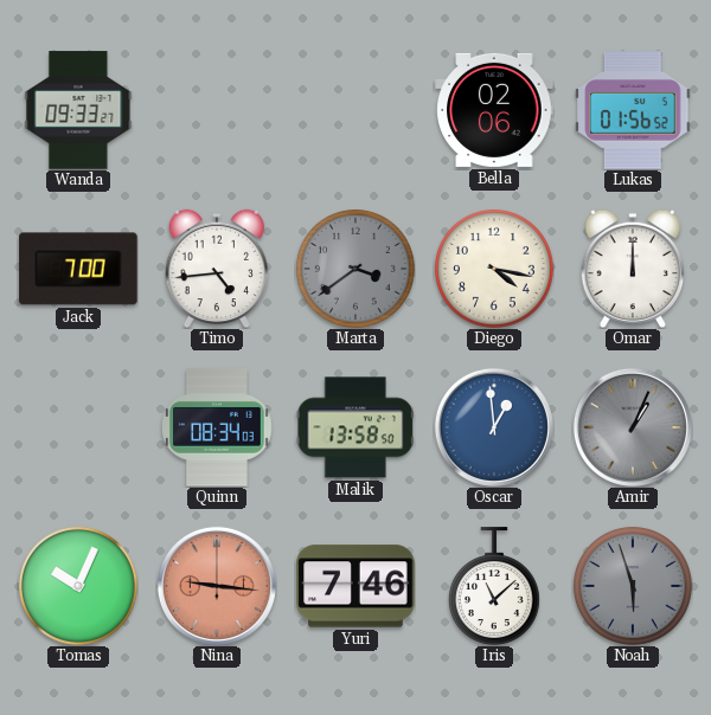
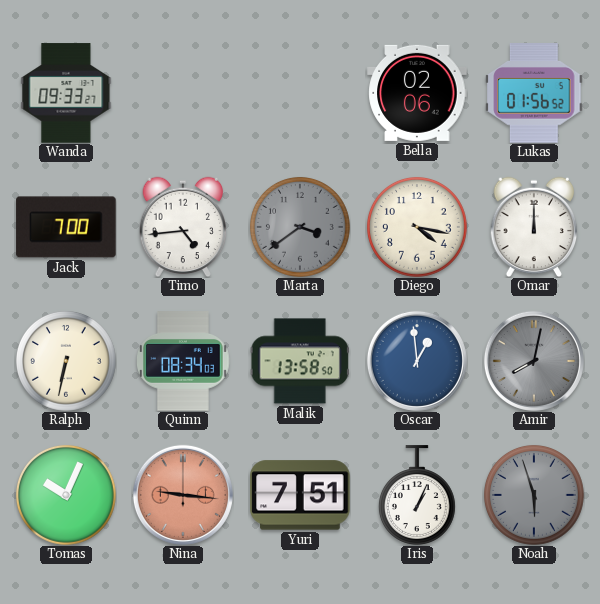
Ralph: none -> 6:32
Amir: 1:04 -> 8:02
Yuri: 7:46 -> 7:51
Iris: 11:08 -> 1:04
